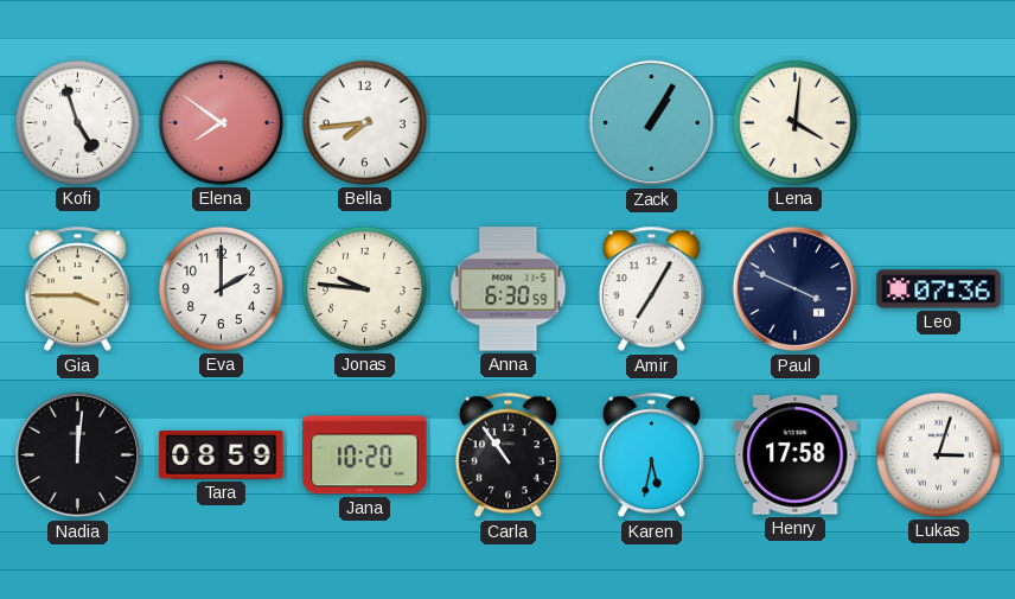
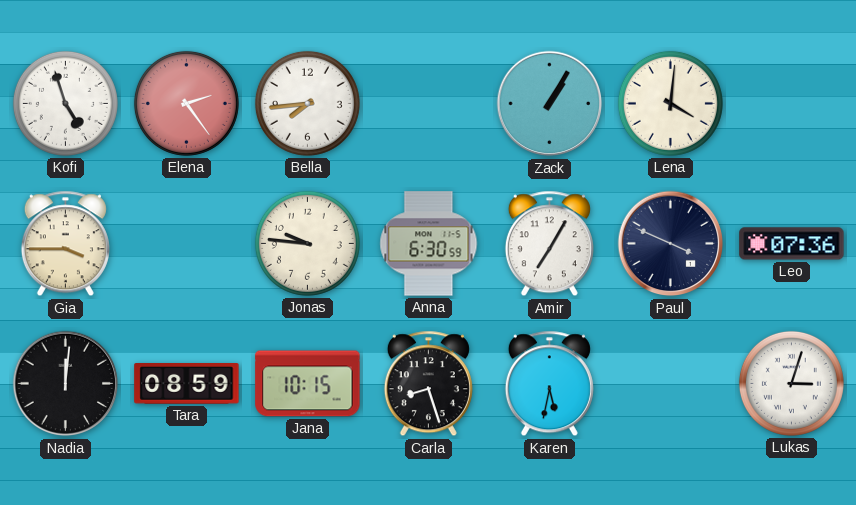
Elena: 7:51 -> 2:24
Eva: 2:00 -> none
Jana: 10:20 -> 10:15
Carla: 10:54 -> 8:27
Henry: 17:58 -> none
